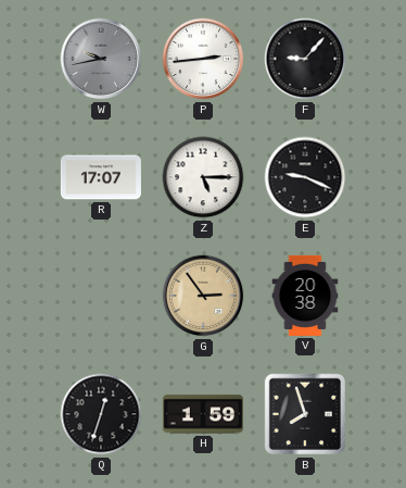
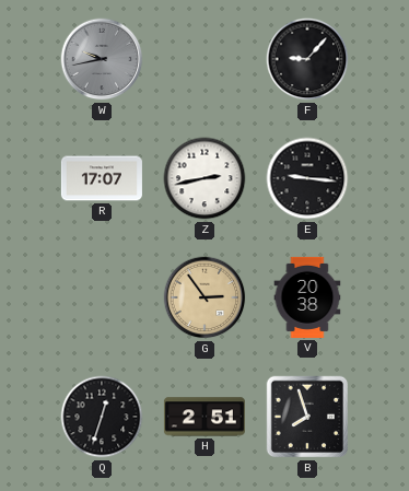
P: 2:44 -> none
Z: 5:15 -> 2:43
E: 9:19 -> 9:16
H: 1:59 -> 2:51
